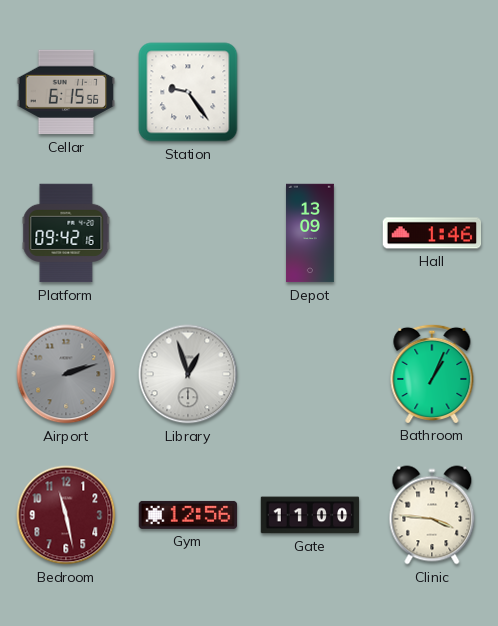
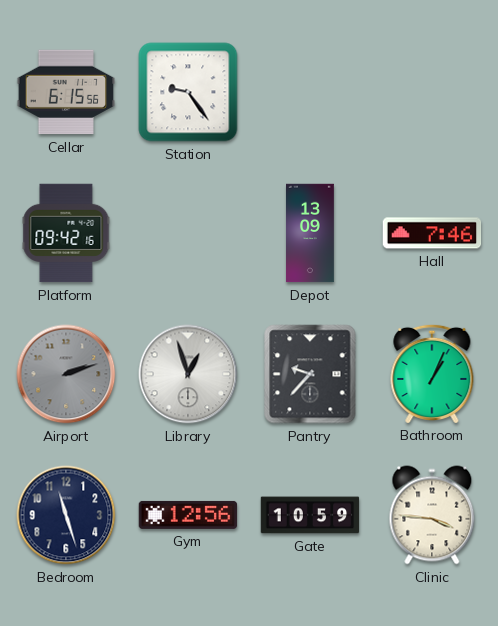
Hall: 1:46 -> 7:46
Pantry: none -> 9:37
Bedroom: 11:28 -> 11:27
Bedroom dial: burgundy -> navy
Gate: 11:00 -> 10:59
